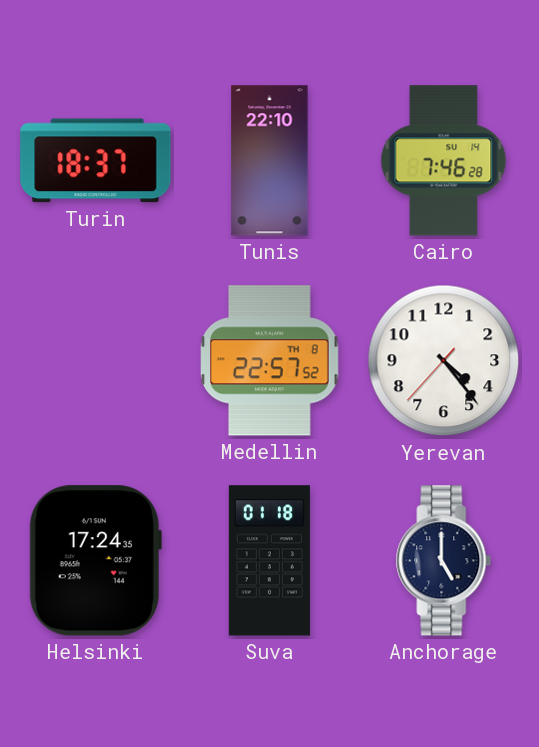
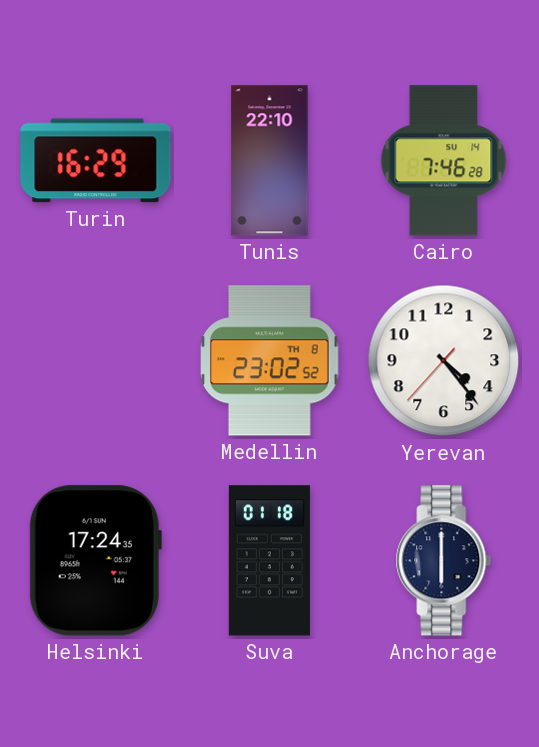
Turin: 18:37 -> 16:29
Medellin: 22:57 -> 23:02
Anchorage: 5:00 -> 6:00
